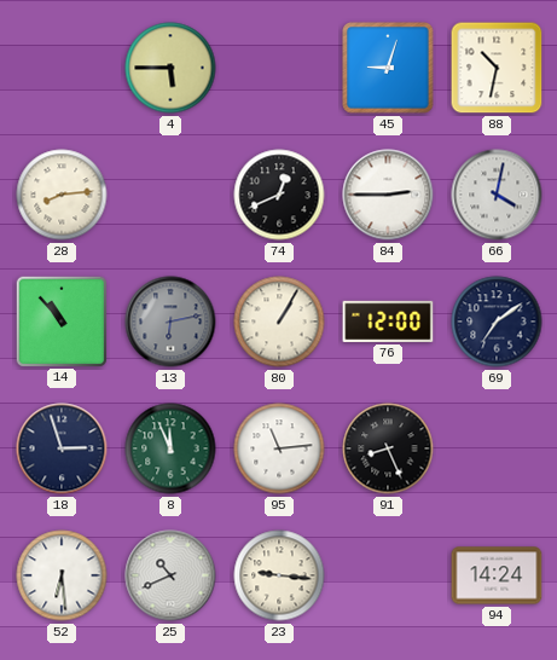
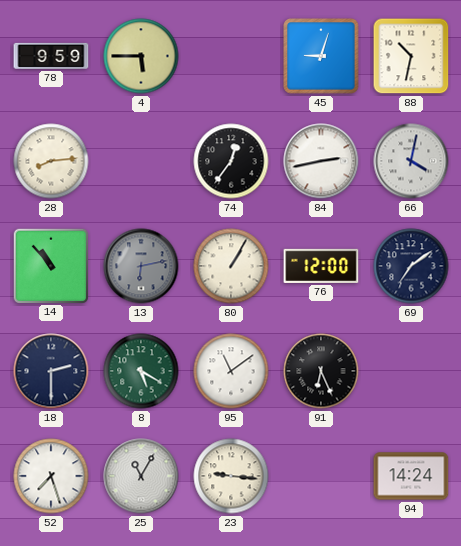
78: none -> 9:59
74: 12:41 -> 12:36
84: 2:45 -> 2:43
18: 2:57 -> 2:30
8: 11:56 -> 5:20
95: 11:14 -> 11:09
91: 8:26 -> 6:26
52: 6:29 -> 7:27
25: 10:41 -> 11:05
